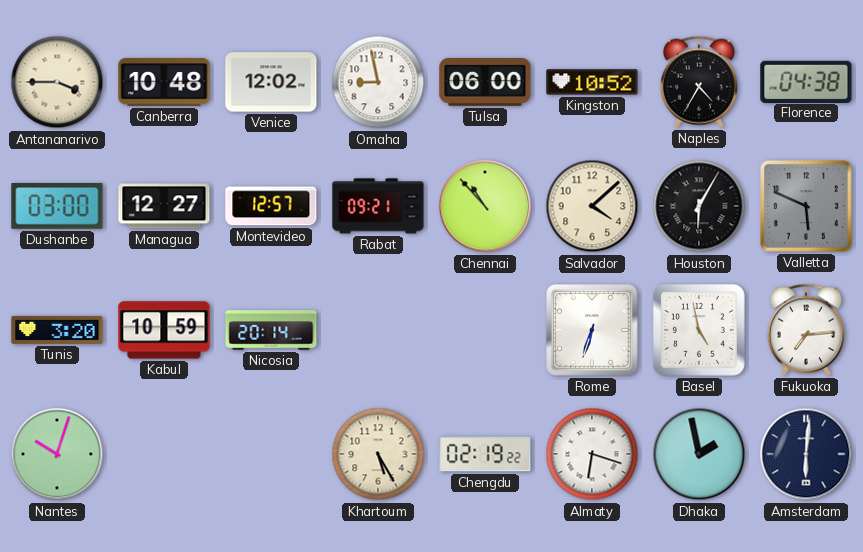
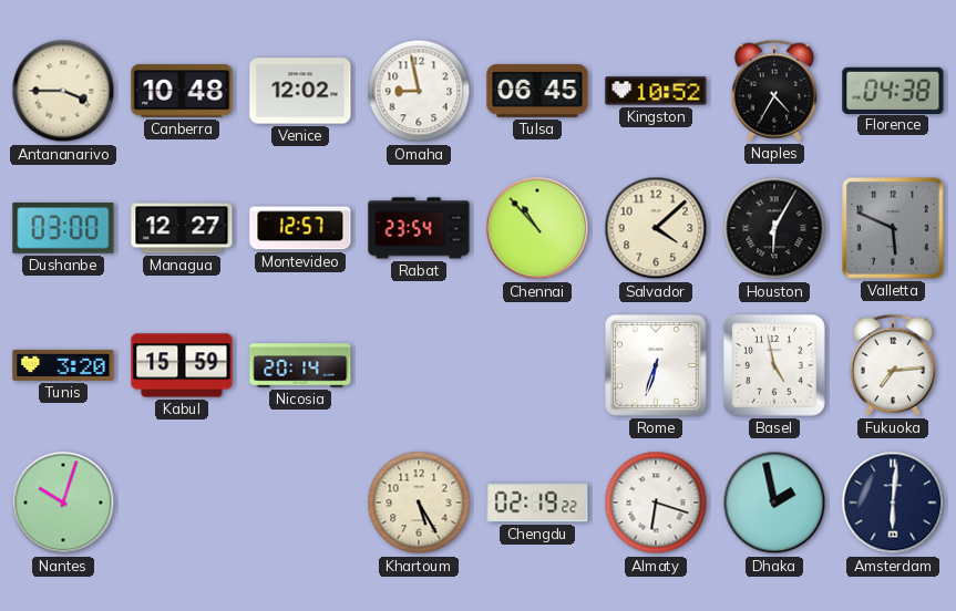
Tulsa: 06:00 -> 06:45
Rabat: 09:21 -> 23:54
Kabul: 10:59 -> 15:59
